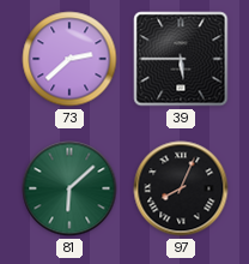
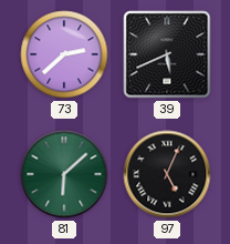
39: 5:45 -> 5:41
97: 8:04 -> 5:04
